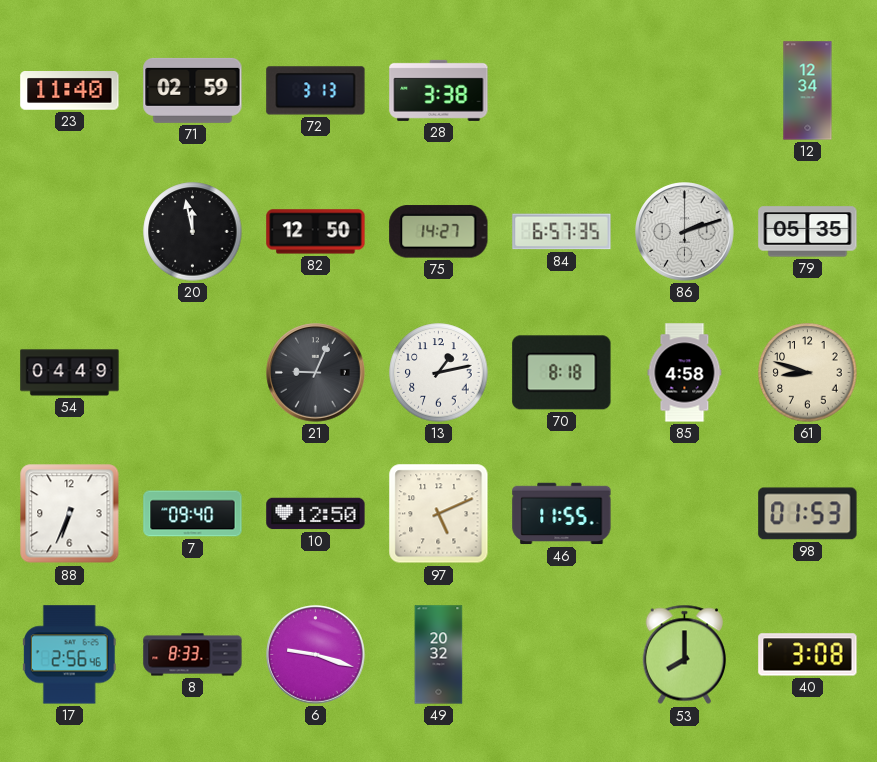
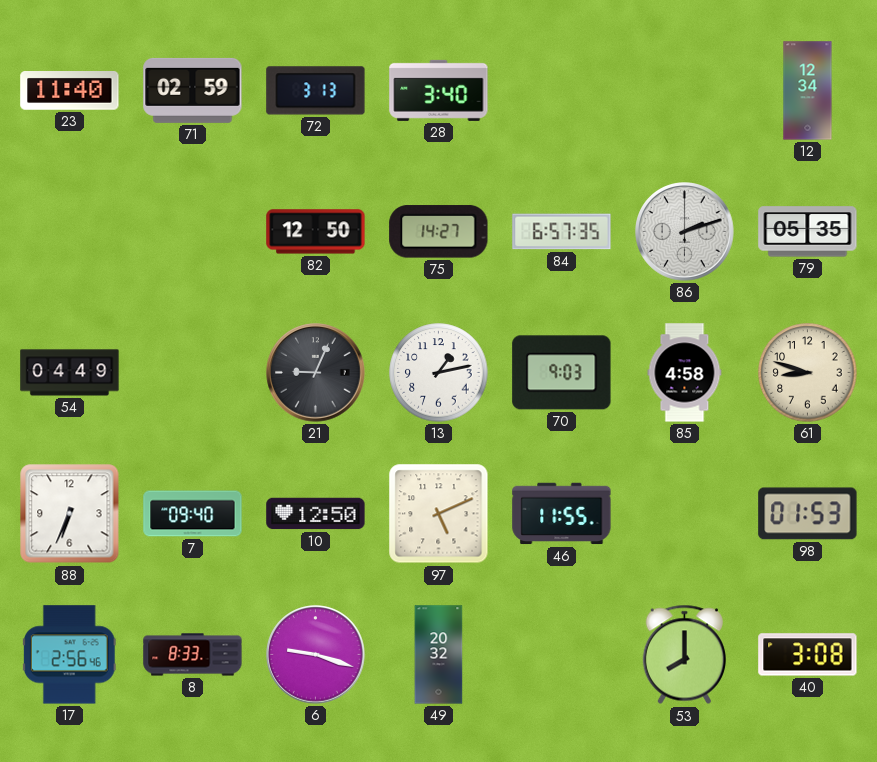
28: 3:38 -> 3:40
20: 11:58 -> none
70: 8:18 -> 9:03
